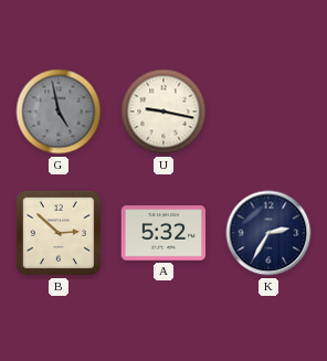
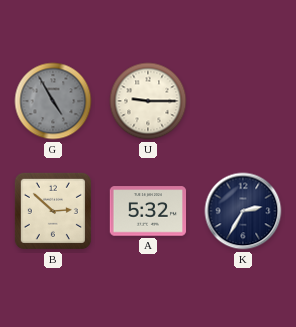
G: 4:58 -> 4:55
U: 9:17 -> 9:15
